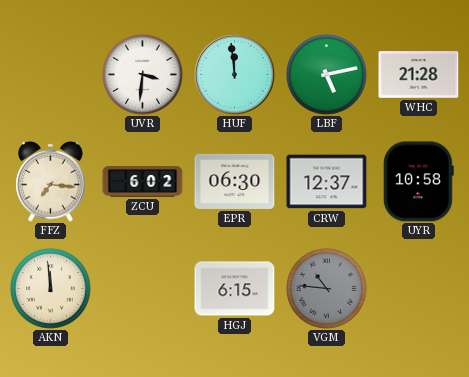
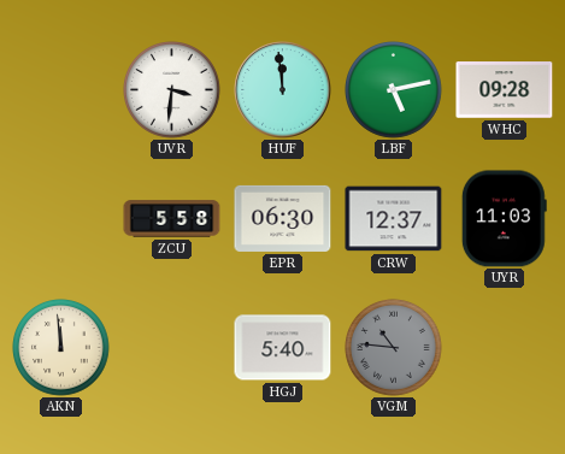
WHC: 21:28 -> 09:28
FFZ: 7:16 -> none
ZCU: 6:02 -> 5:58
UYR: 10:58 -> 11:03
HGJ: 6:15 -> 5:40
